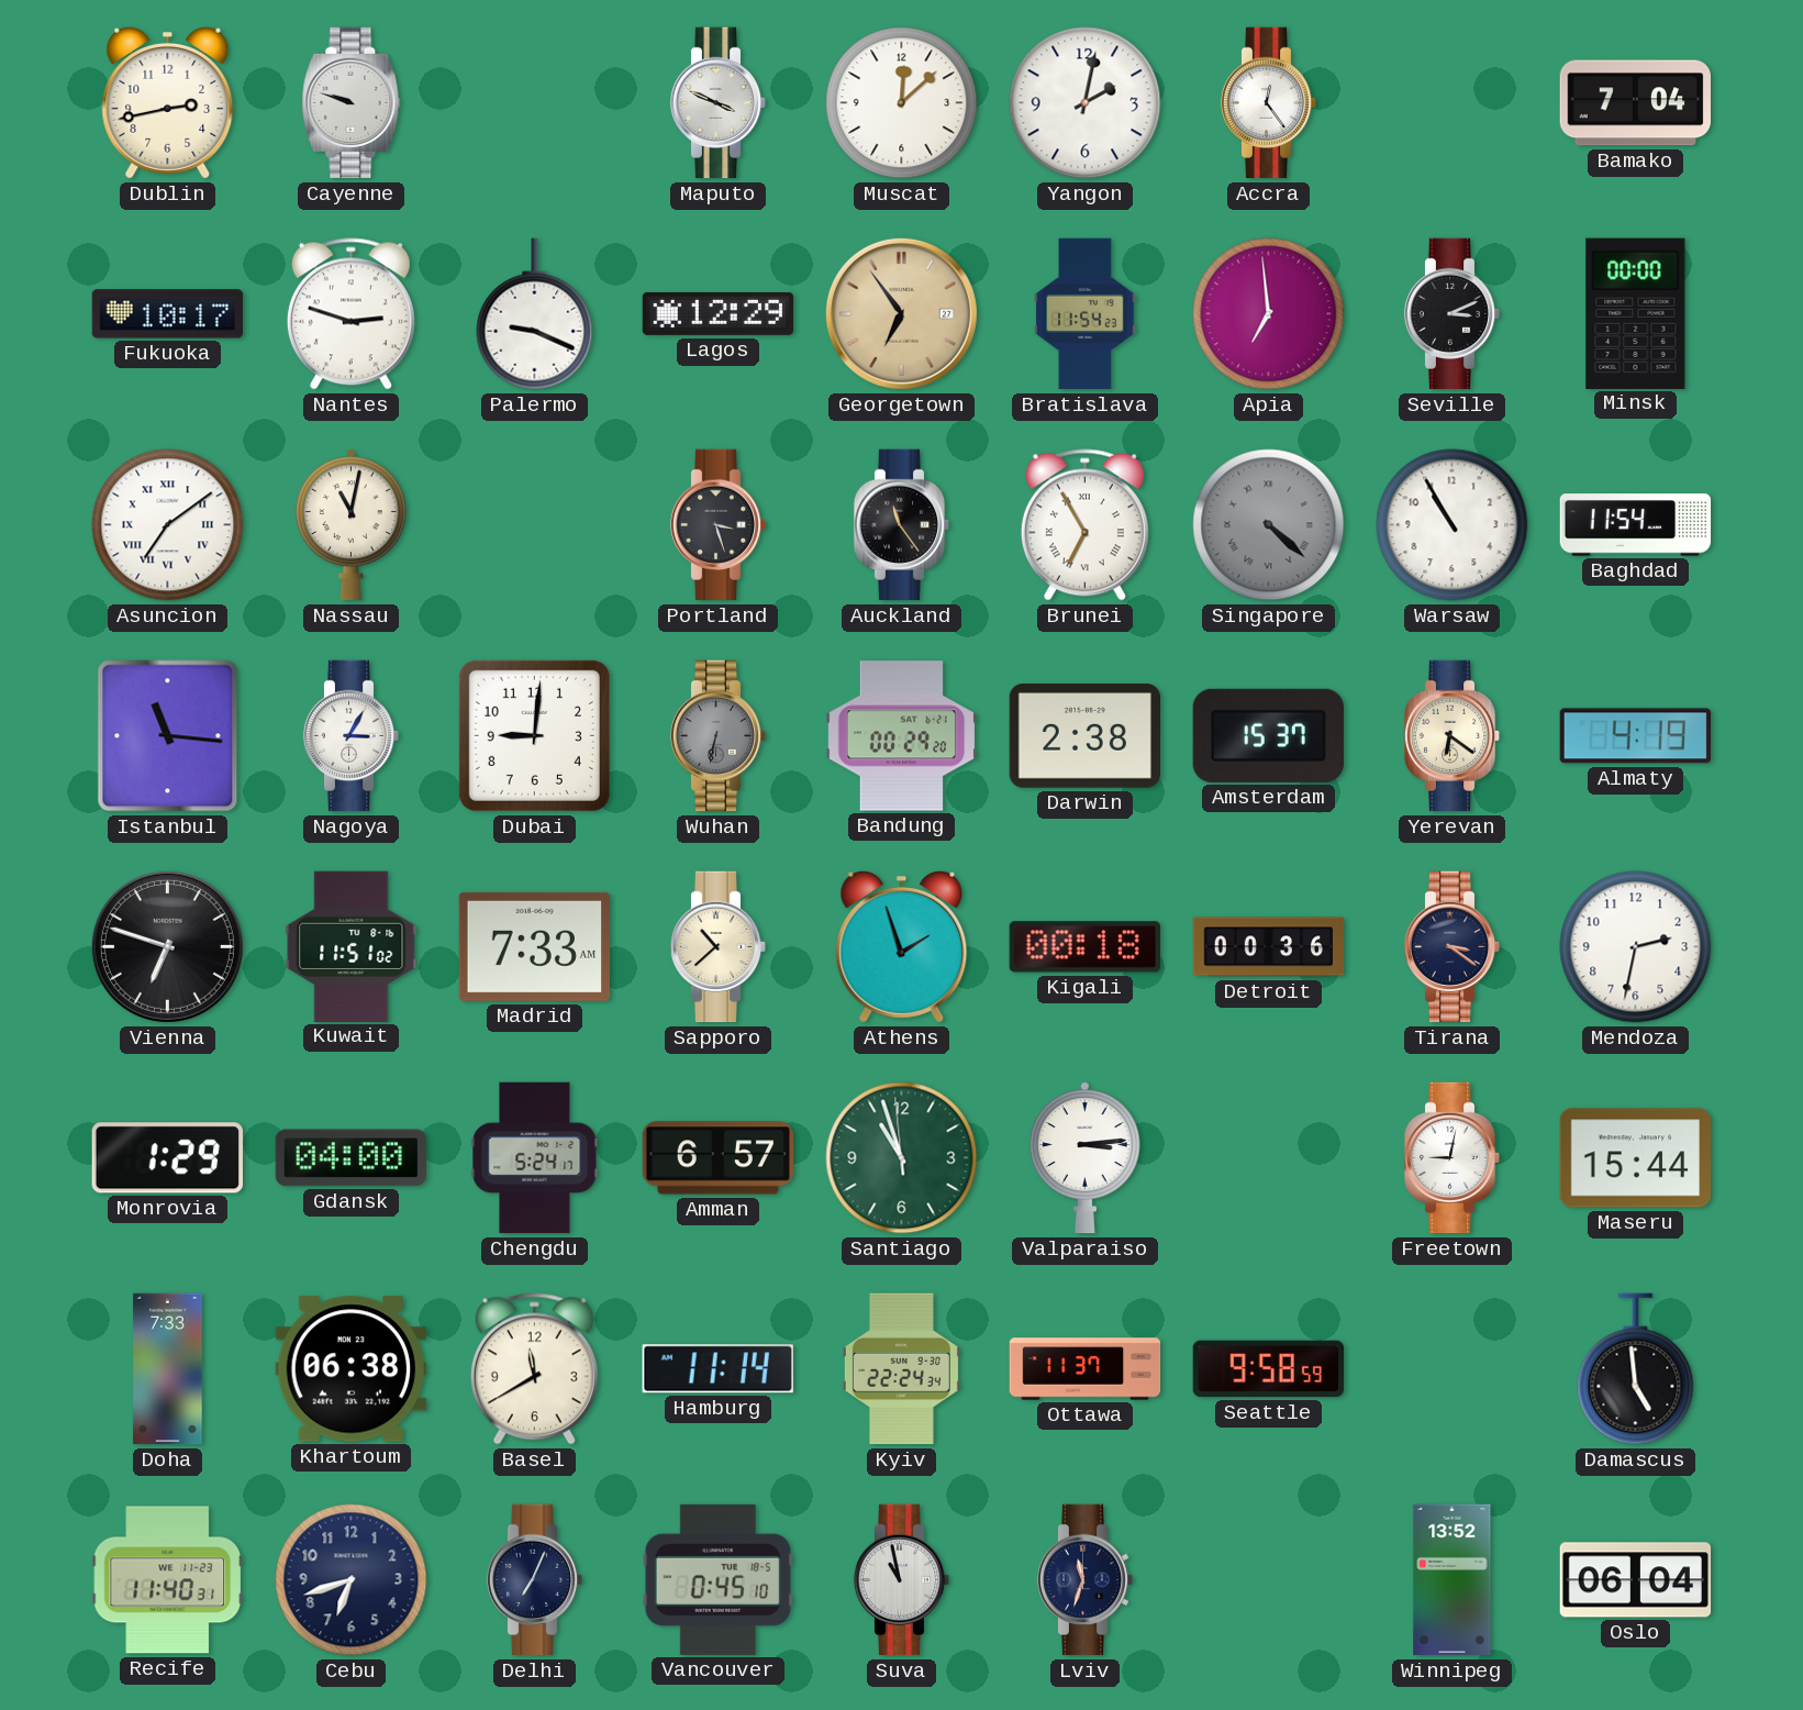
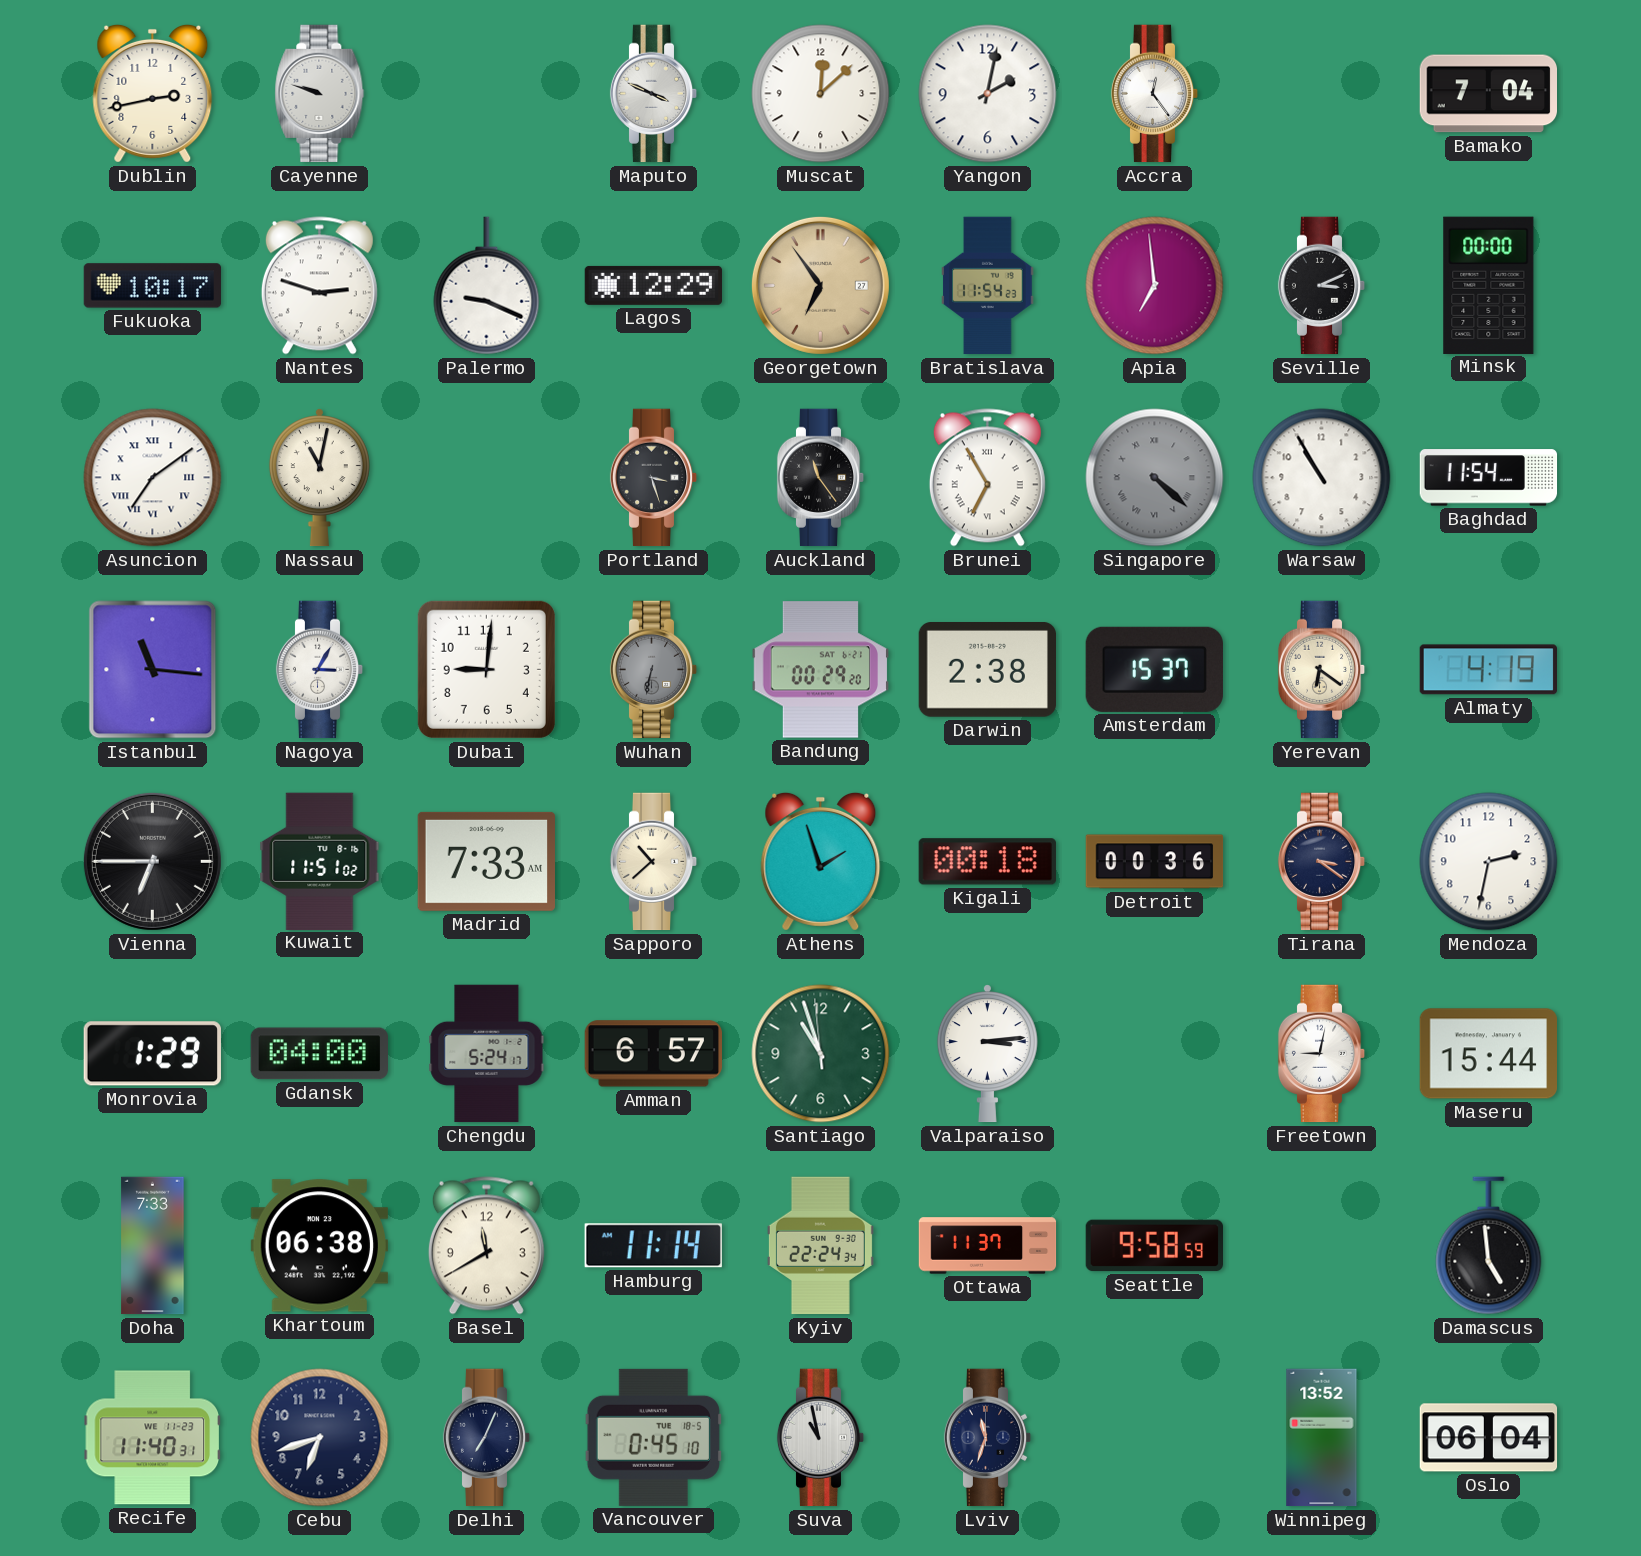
Vienna: 6:48 -> 6:45
